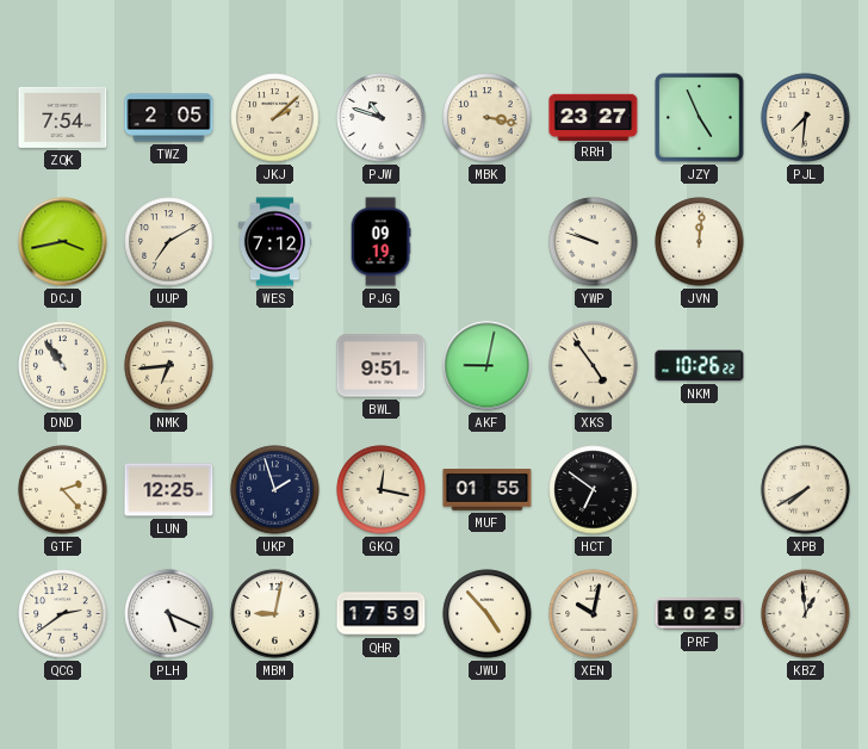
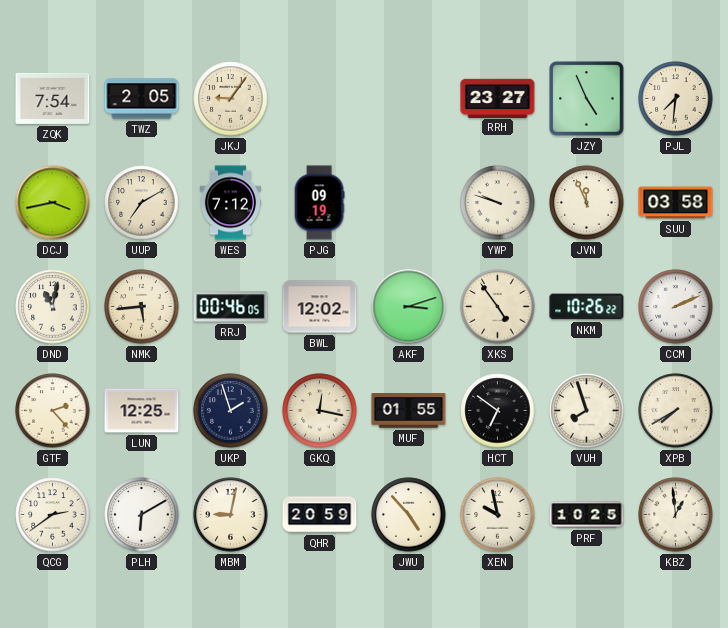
JKJ: 2:08 -> 9:06
PJW: 10:48 -> none
MBK: 3:17 -> none
JVN: 12:01 -> 11:56
SUU: none -> 03:58
DND: 10:54 -> 11:02
NMK: 6:44 -> 5:44
RRJ: none -> 00:46
BWL: 9:51 -> 12:02
AKF: 9:02 -> 3:12
CCM: none -> 2:11
VUH: none -> 7:57
PLH: 5:19 -> 6:10
QHR: 17:59 -> 20:59
XEN: 10:02 -> 9:58
